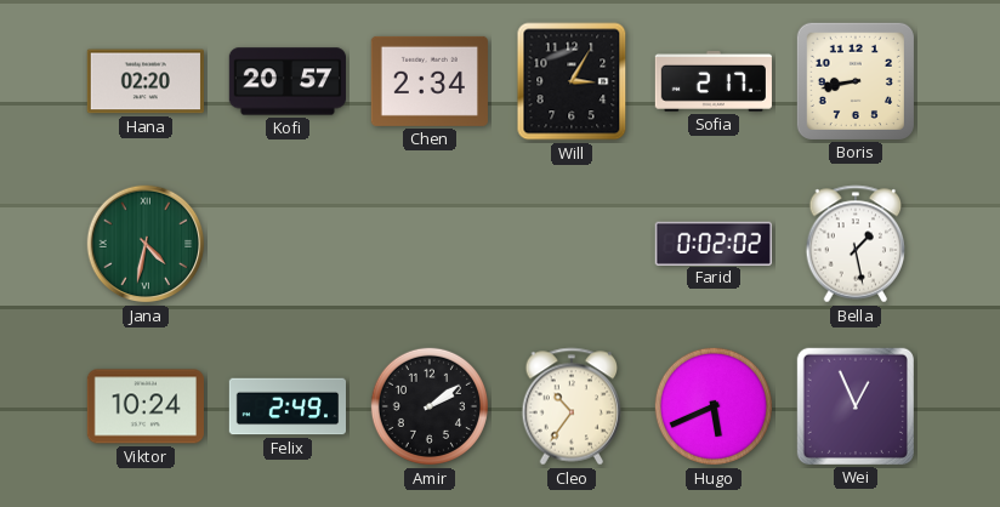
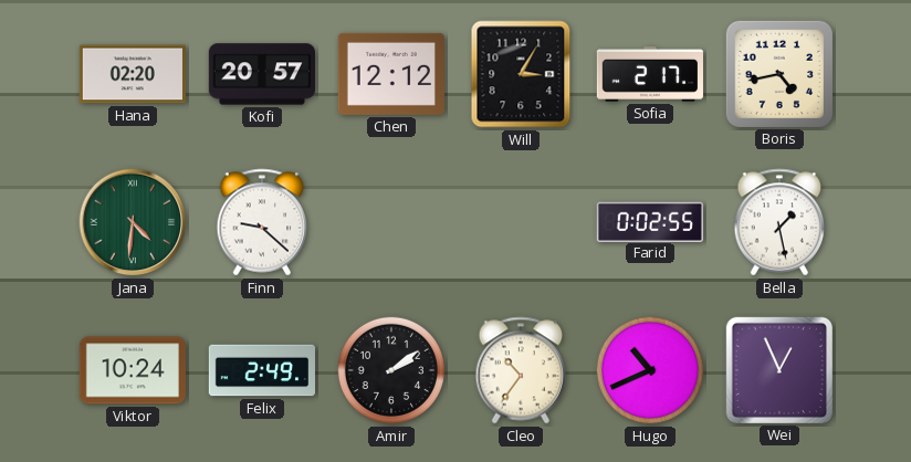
Chen: 2:34 -> 12:12
Boris: 8:43 -> 4:43
Jana: 4:32 -> 4:31
Finn: none -> 9:22
Farid: 0:02:02 -> 0:02:55
Hugo: 5:41 -> 10:41
